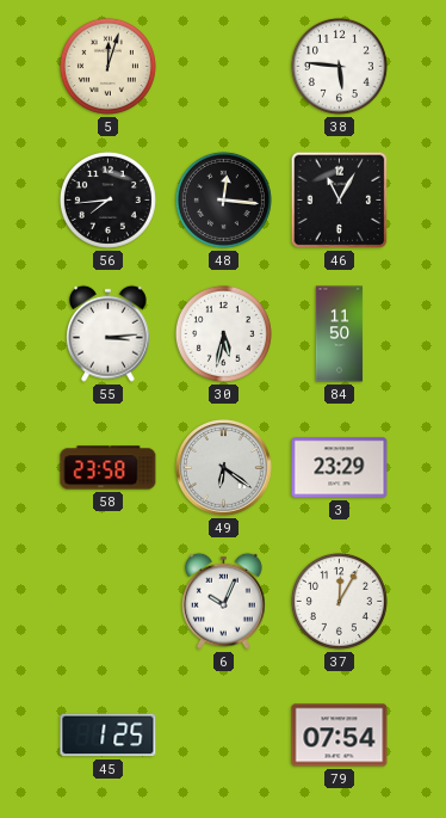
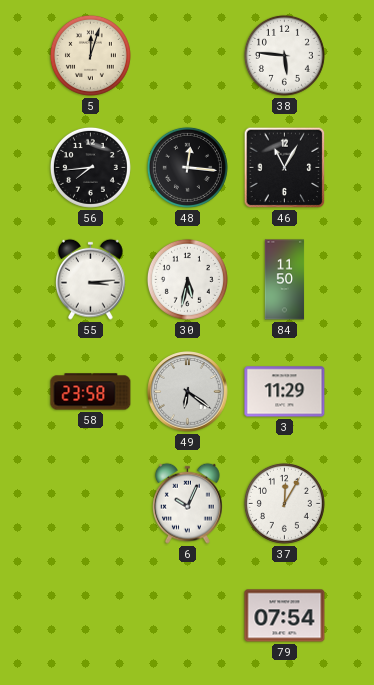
3: 23:29 -> 11:29
45: 1:25 -> none
